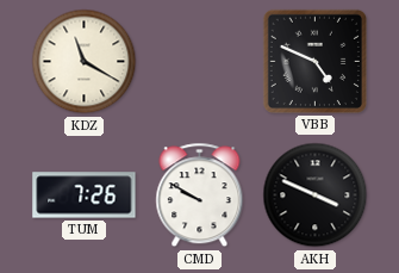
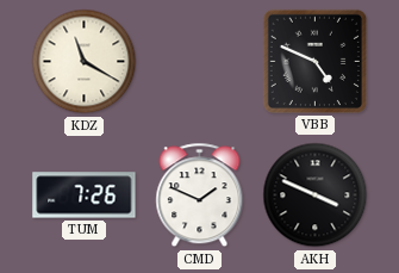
CMD: 9:50 -> 1:49
